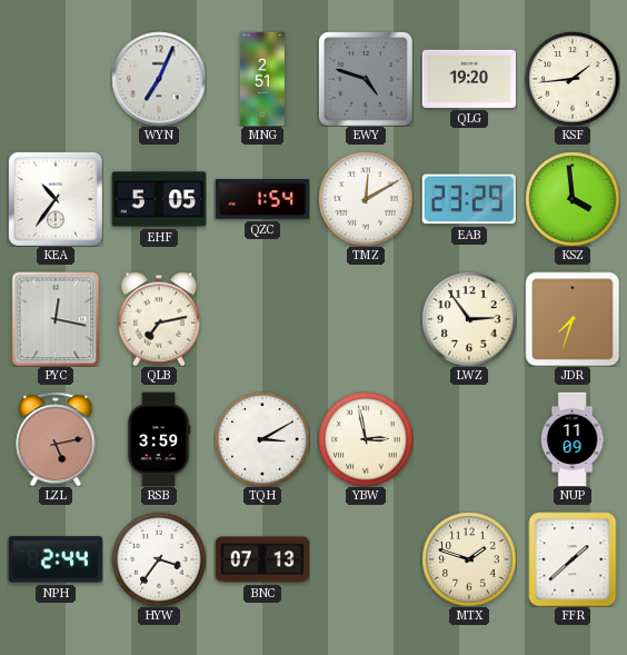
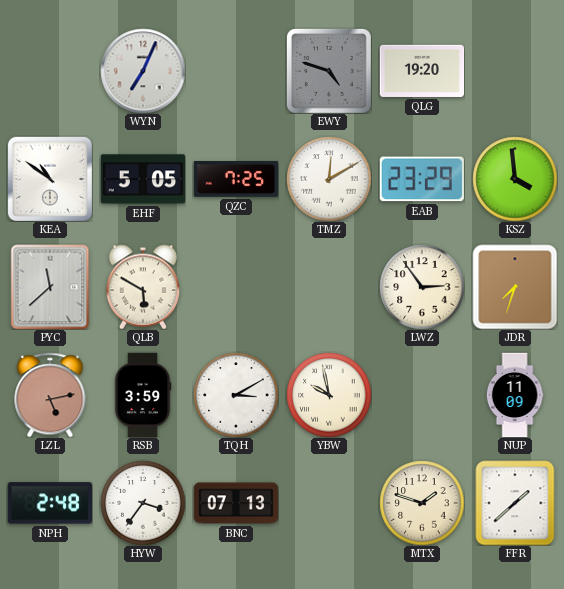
MNG: 2:51 -> none
KSF: 1:44 -> none
KEA: 10:36 -> 10:51
QZC: 1:54 -> 7:25
PYC: 12:17 -> 11:38
QLB: 7:13 -> 5:50
YBW: 2:58 -> 9:58
NPH: 2:44 -> 2:48
